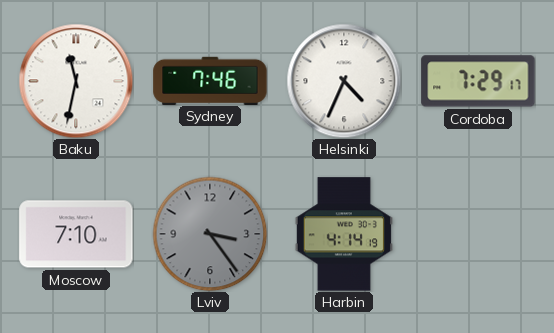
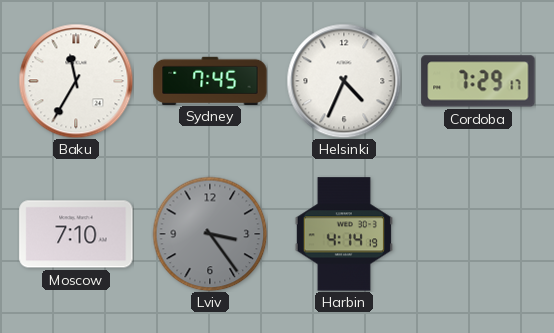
Baku: 11:32 -> 11:35
Sydney: 7:46 -> 7:45
